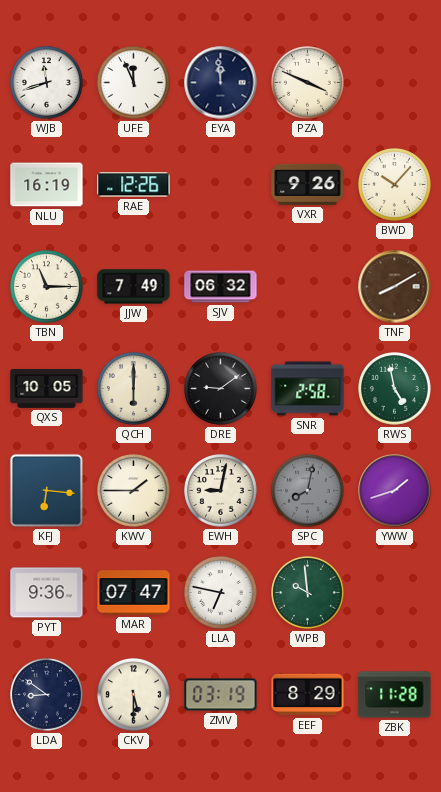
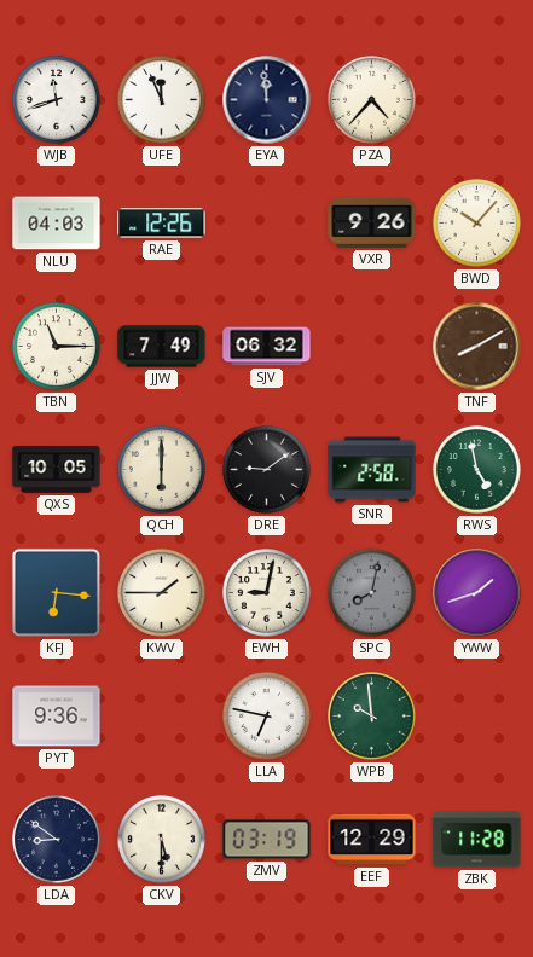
PZA: 3:49 -> 4:37
NLU: 16:19 -> 04:03
MAR: 07:47 -> none
EEF: 8:29 -> 12:29
